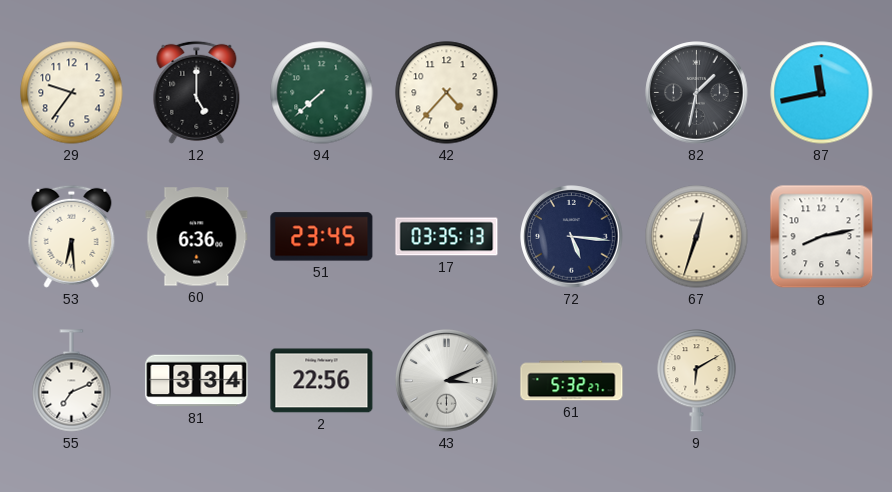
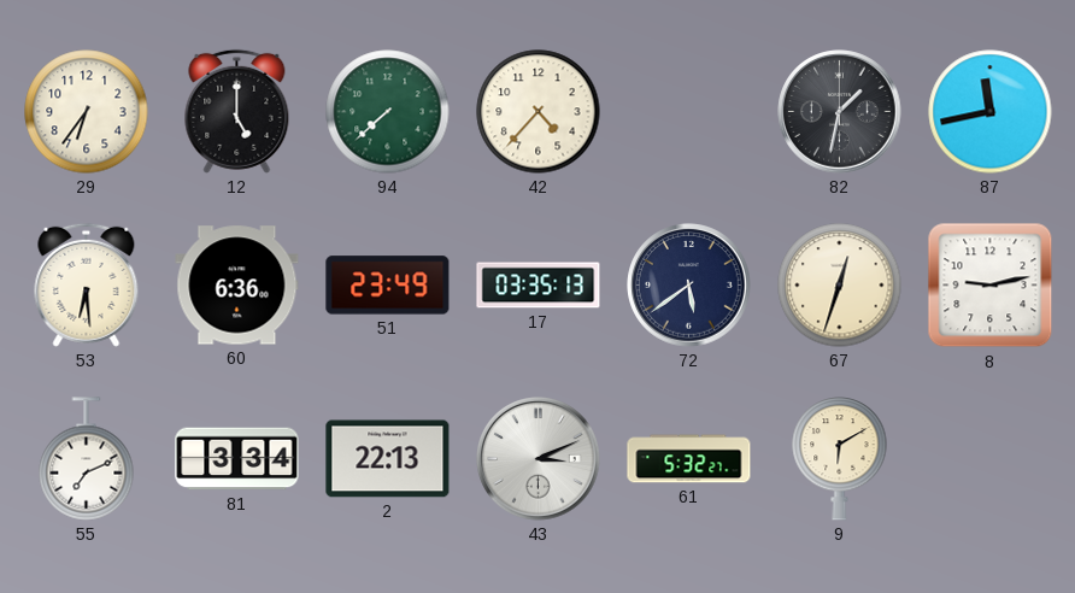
29: 9:36 -> 6:36
51: 23:45 -> 23:49
72: 5:16 -> 5:39
8: 8:13 -> 9:13
2: 22:56 -> 22:13
